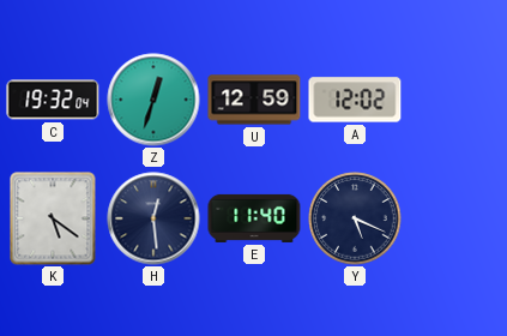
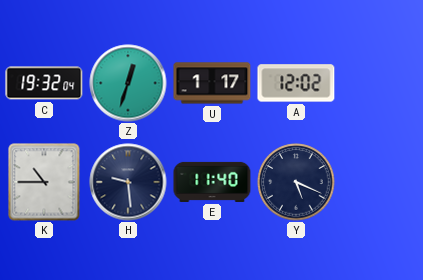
U: 12:59 -> 1:17
K: 5:21 -> 10:45
H: 12:29 -> 9:29
